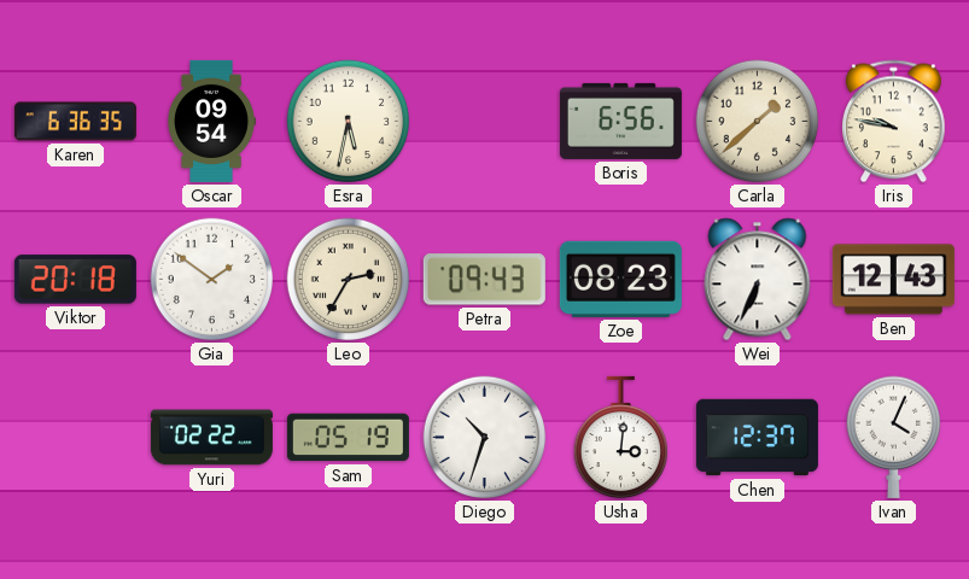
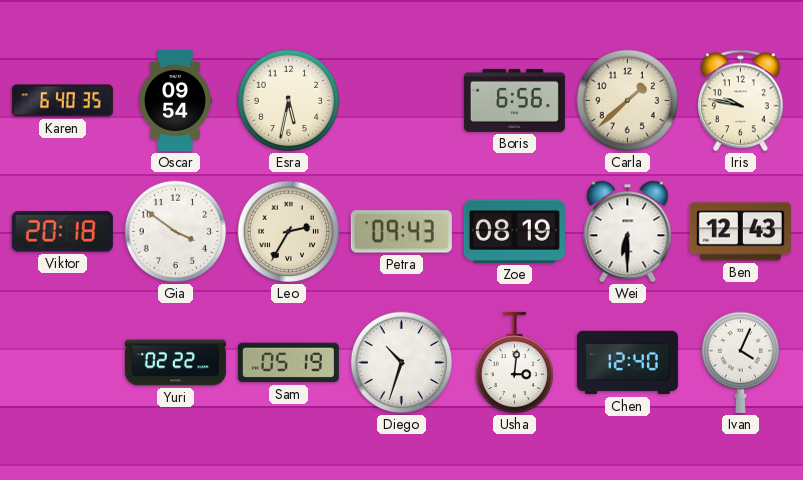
Karen: 6:36 -> 6:40
Gia: 1:51 -> 3:51
Zoe: 08:23 -> 08:19
Wei: 6:34 -> 6:30
Chen: 12:37 -> 12:40
